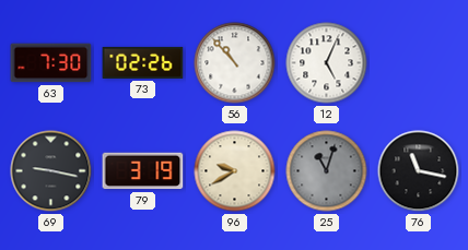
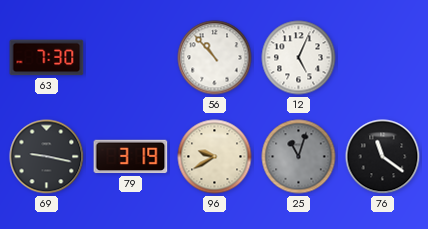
73: 02:26 -> none
76: 11:17 -> 11:21
